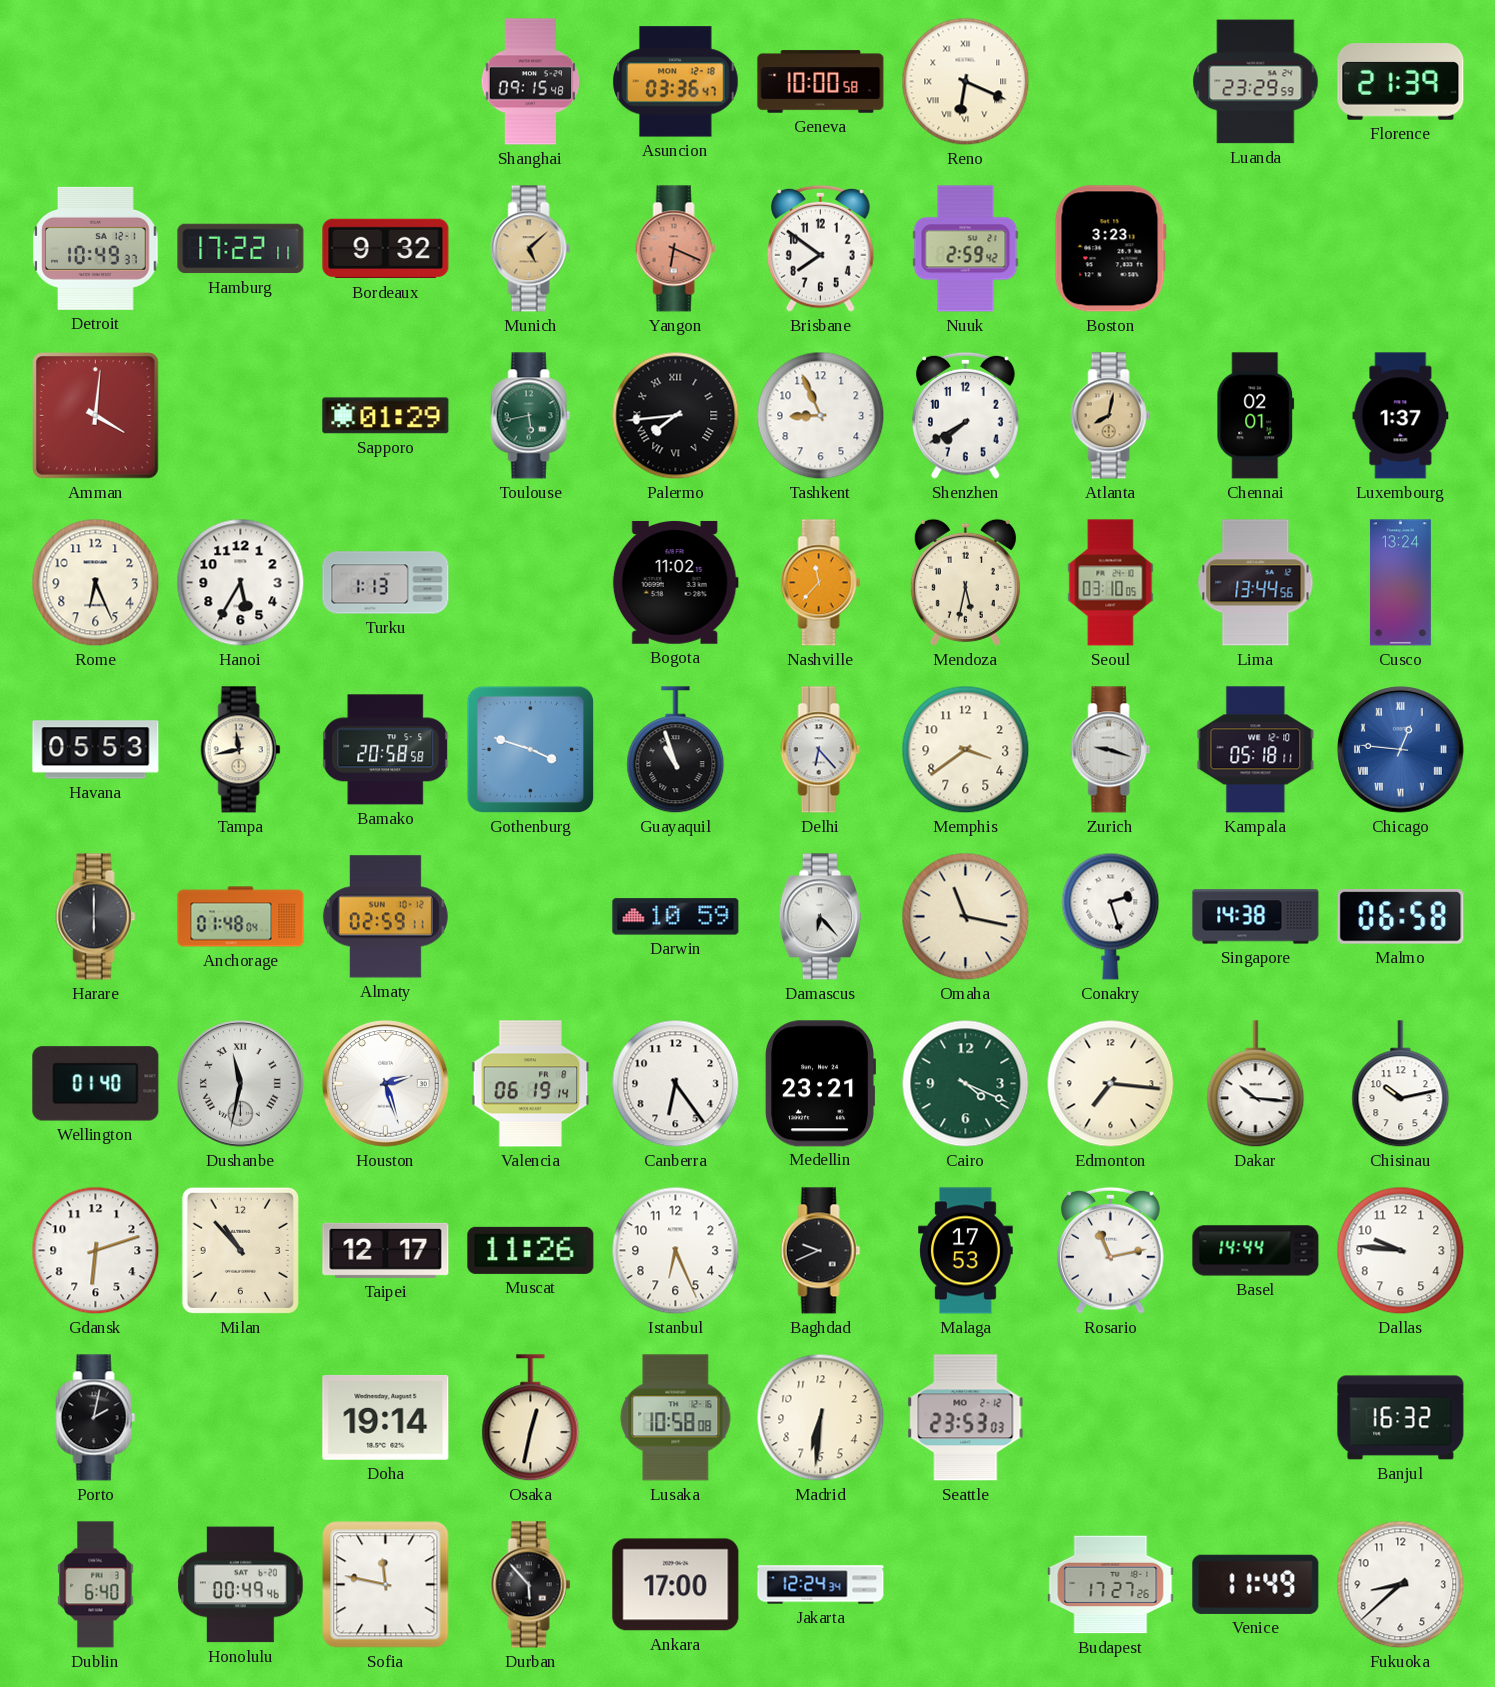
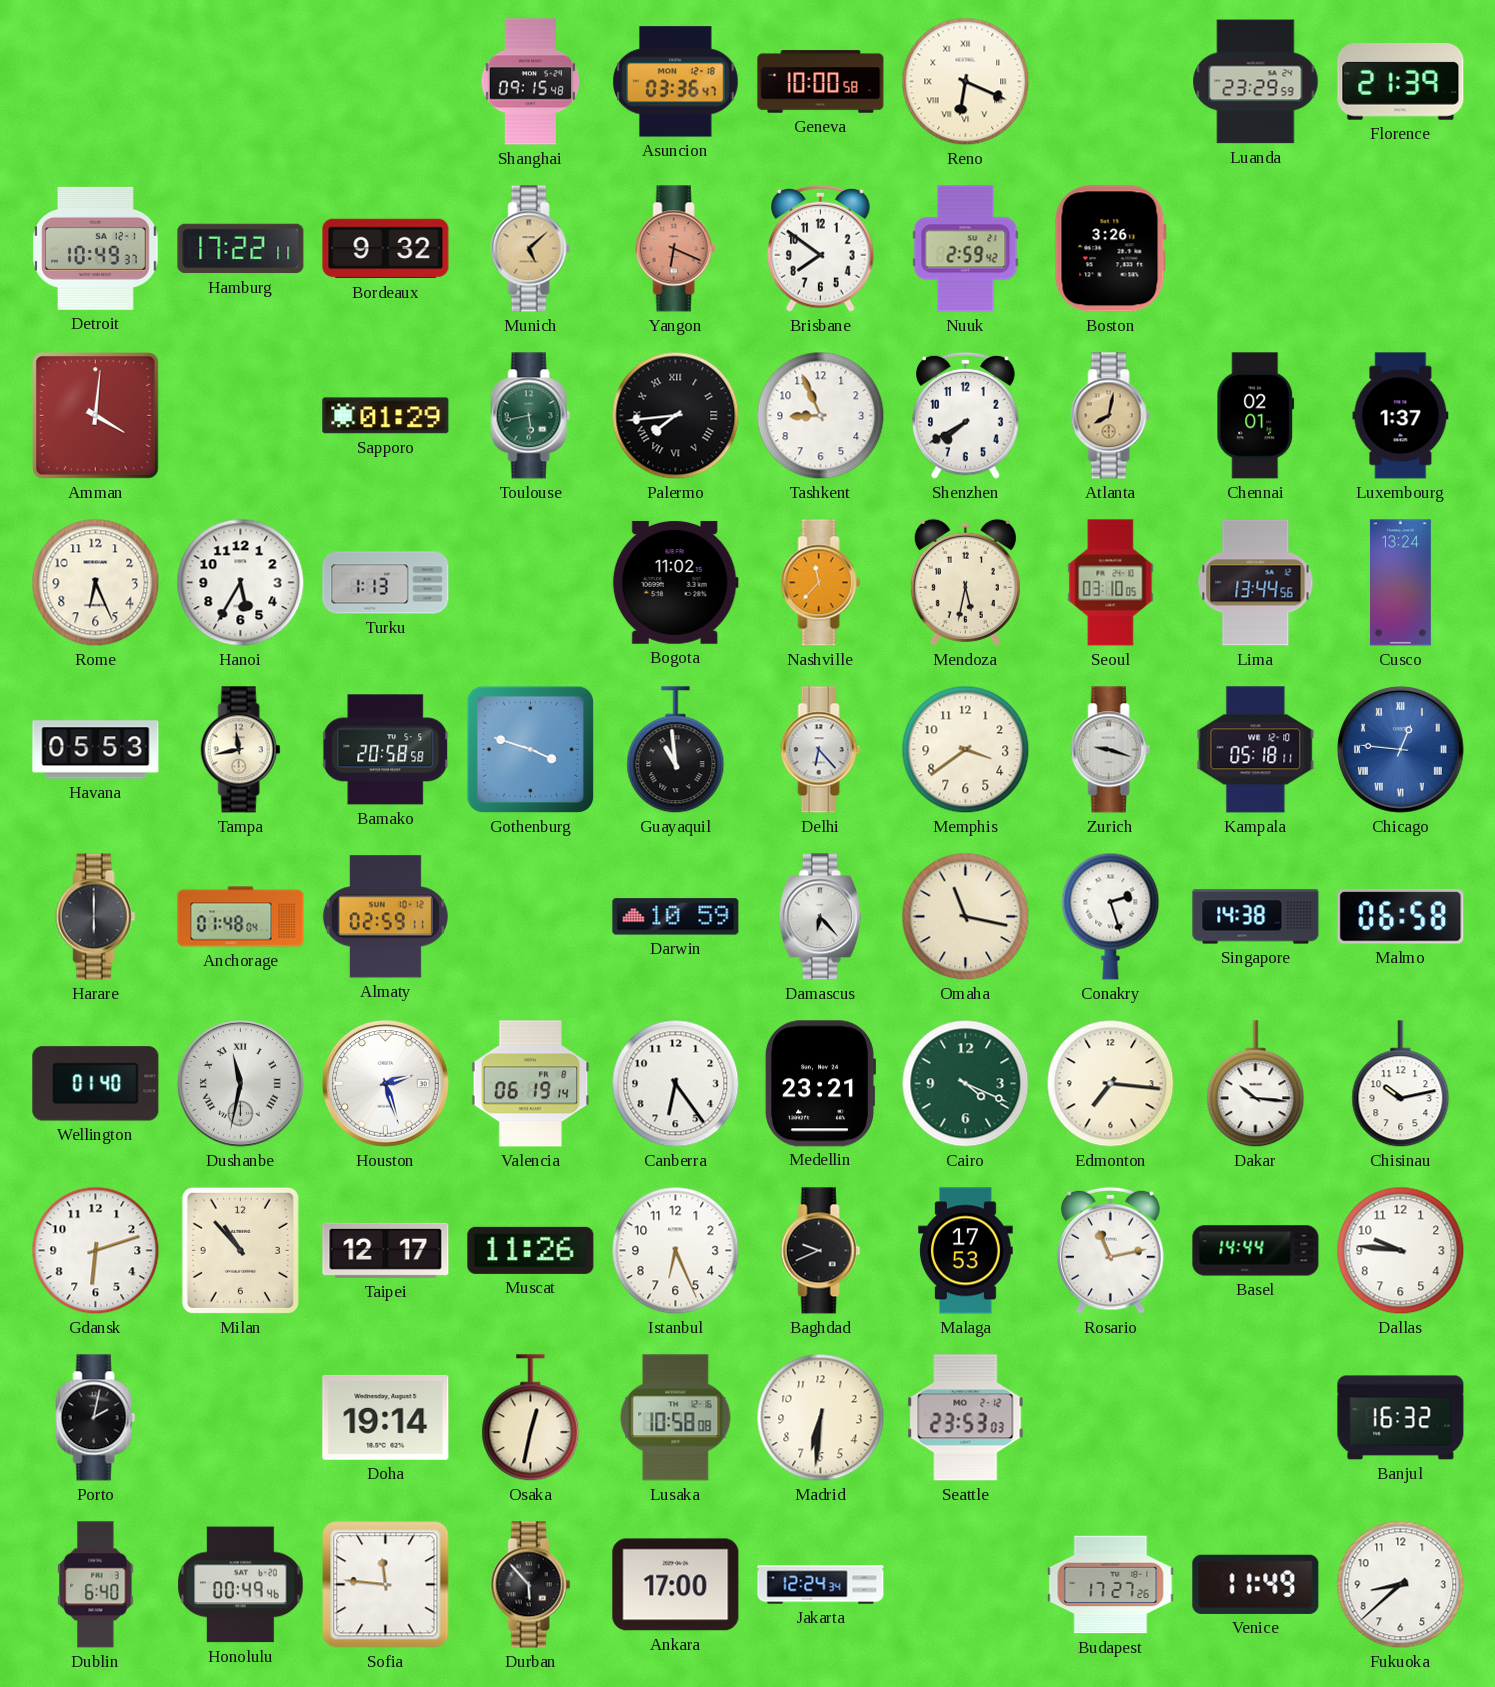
Boston: 3:23 -> 3:26
Guayaquil: 10:57 -> 10:59
Sofia: 11:47 -> 11:46
